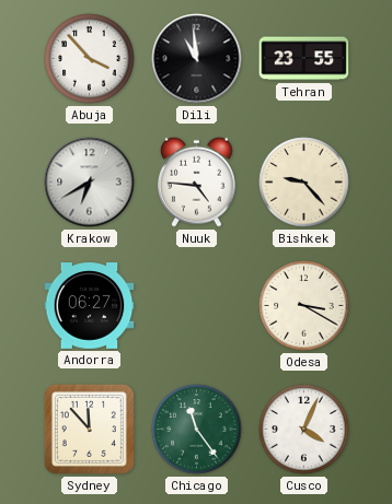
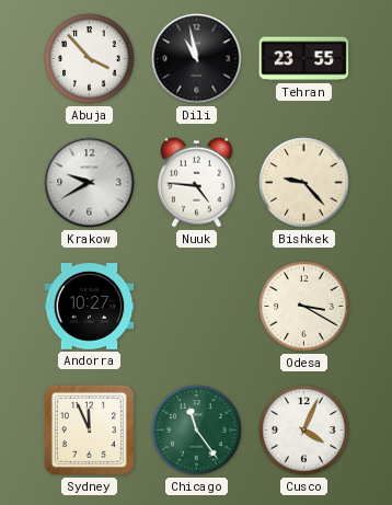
Dili: 10:59 -> 10:58
Krakow: 6:40 -> 9:40
Andorra: 06:27 -> 10:27
Sydney: 11:53 -> 11:56
